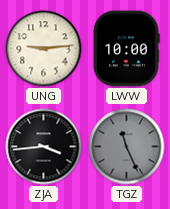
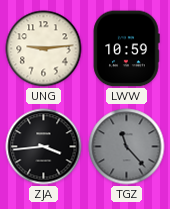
LWW: 10:00 -> 10:59
TGZ: 11:26 -> 11:23
